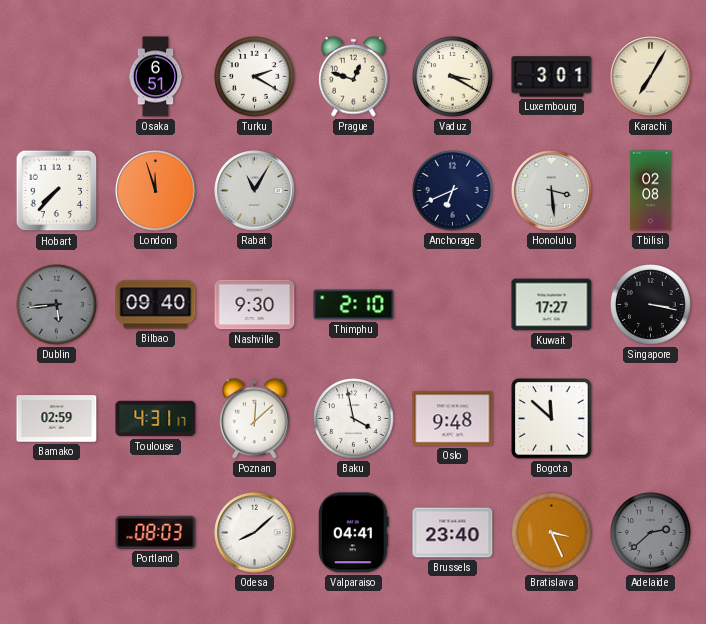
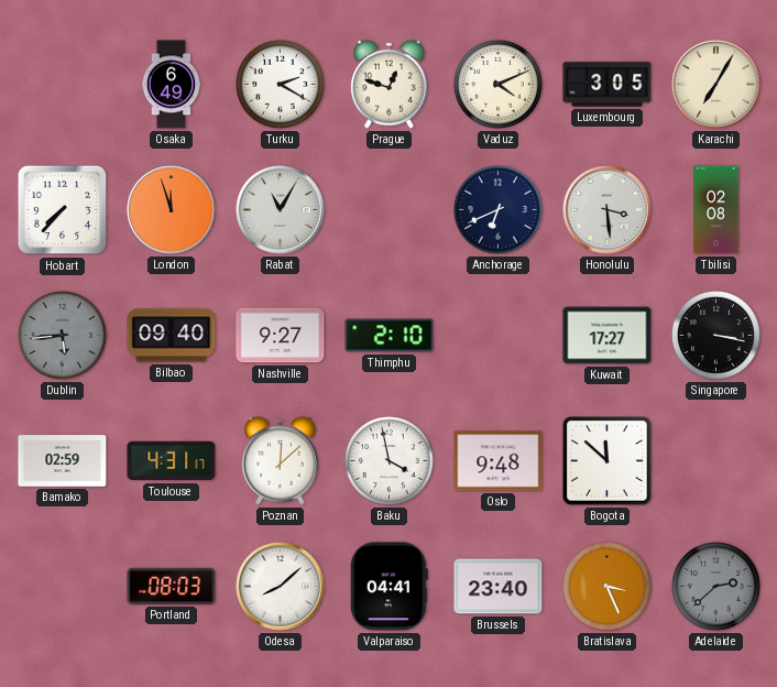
Osaka: 6:51 -> 6:49
Vaduz: 3:20 -> 4:11
Luxembourg: 3:01 -> 3:05
Nashville: 9:30 -> 9:27
